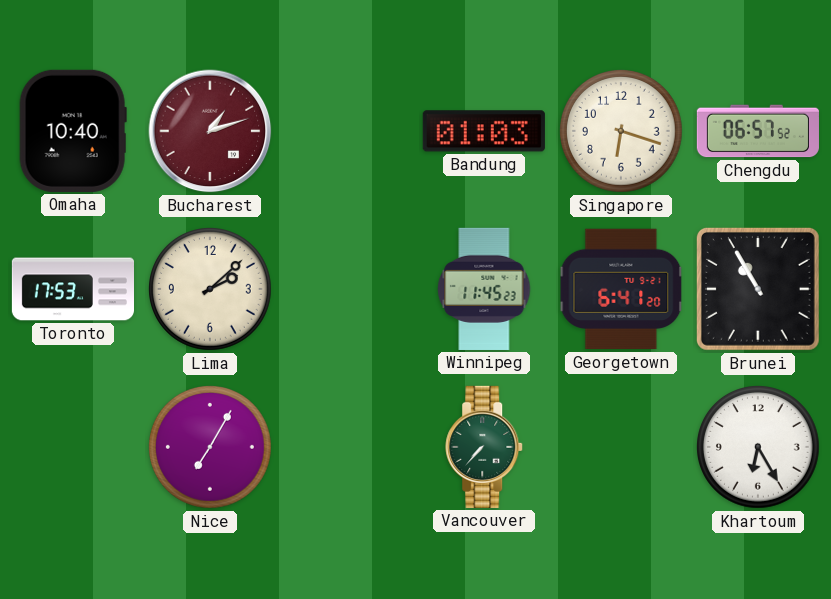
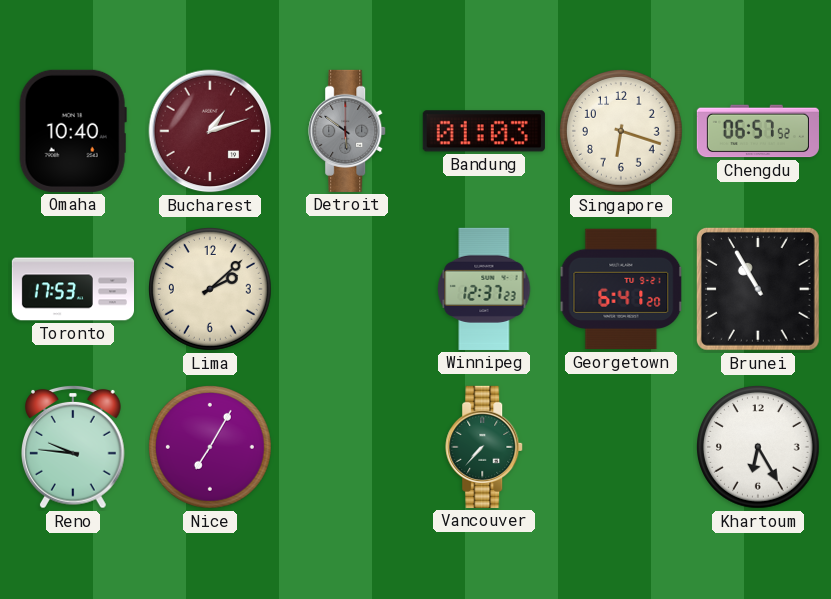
Detroit: none -> 5:51
Winnipeg: 11:45 -> 12:37
Reno: none -> 9:46
